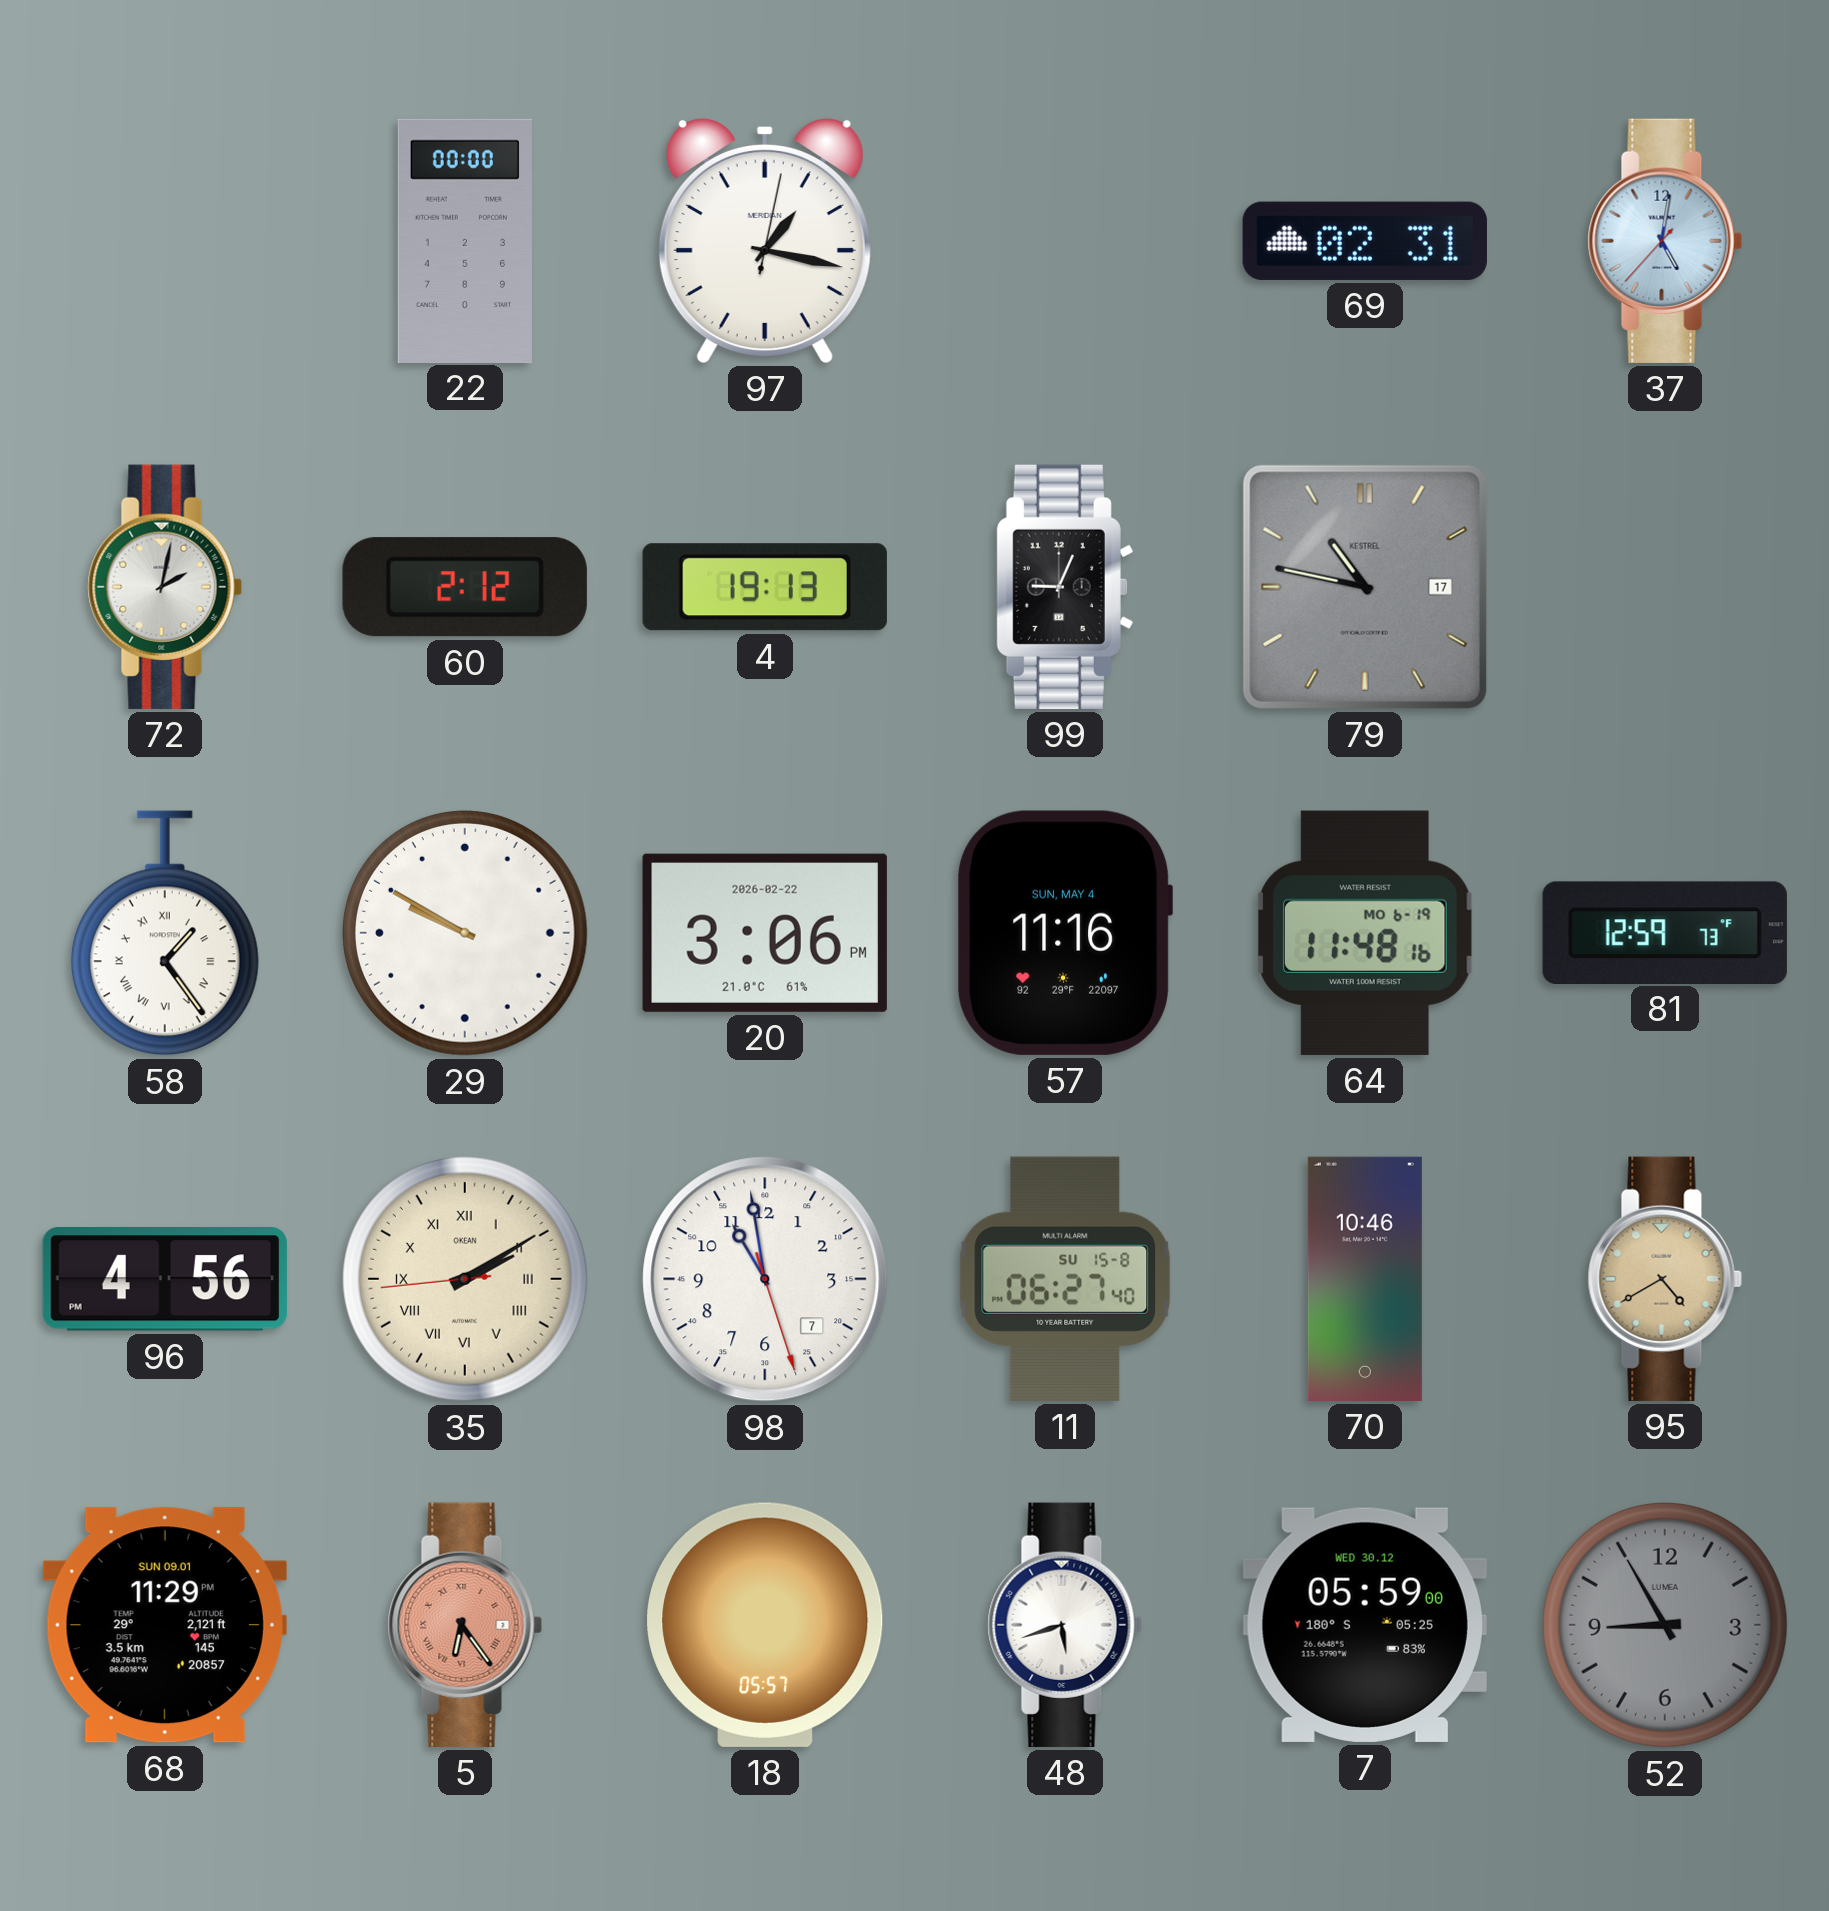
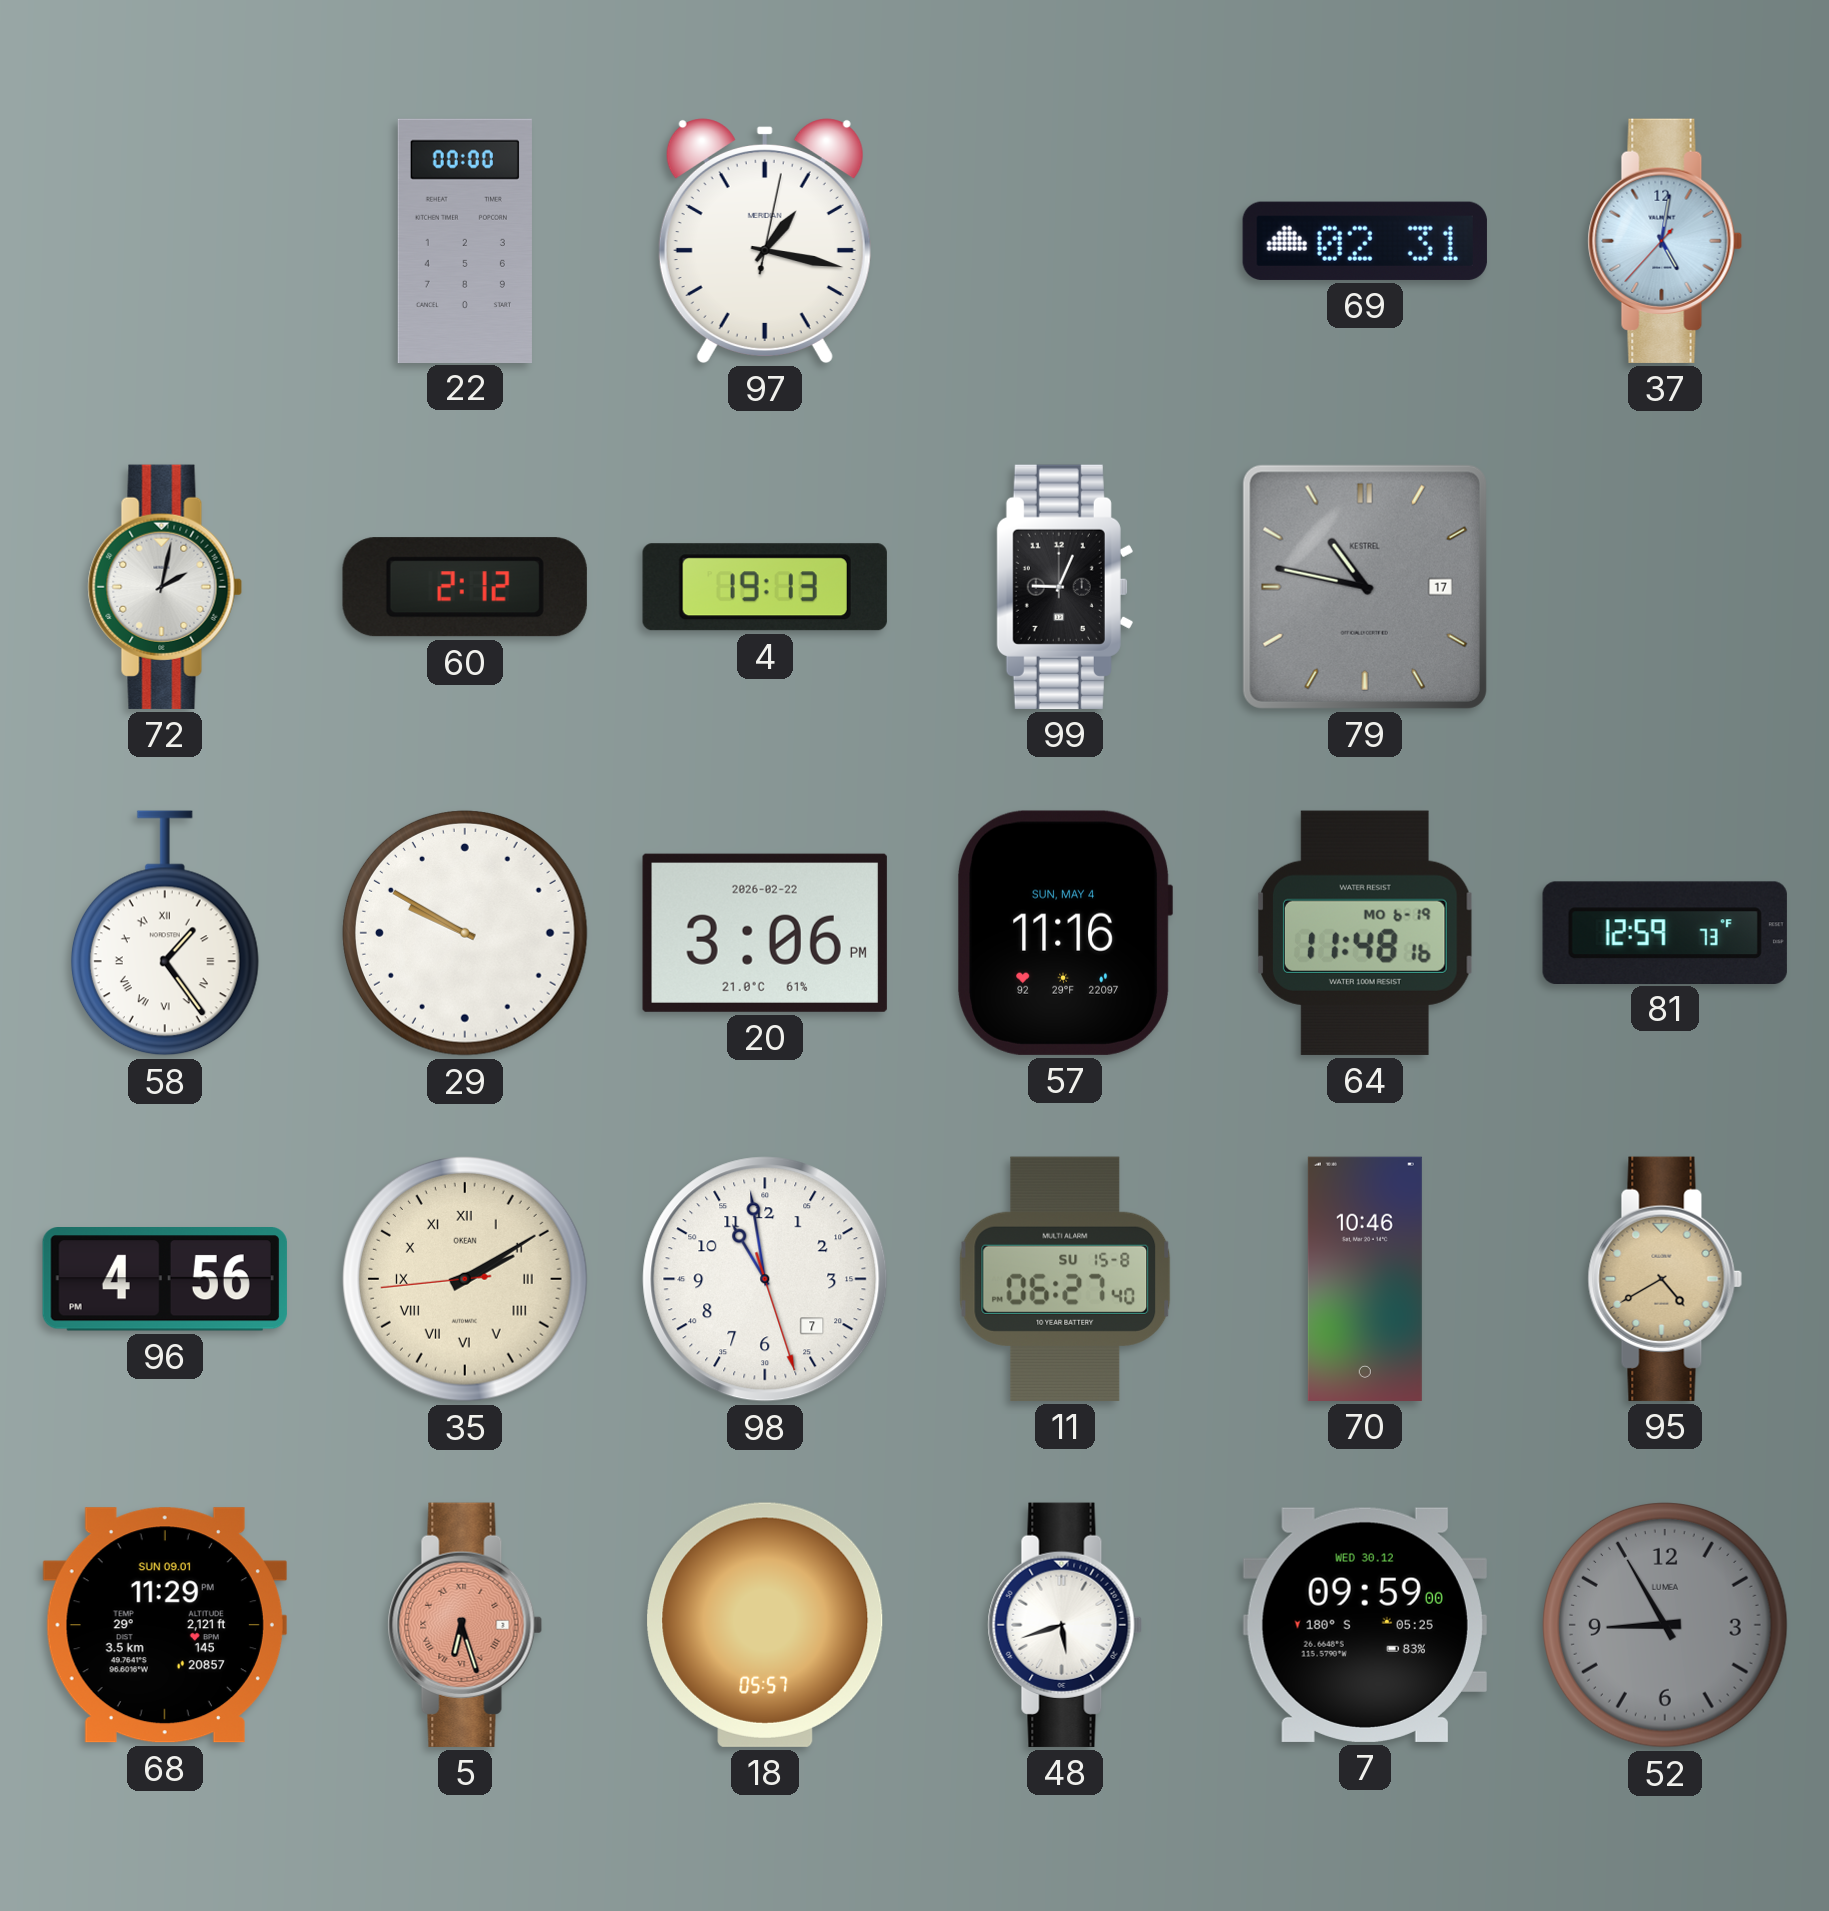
5: 6:24 -> 6:27
7: 05:59 -> 09:59
